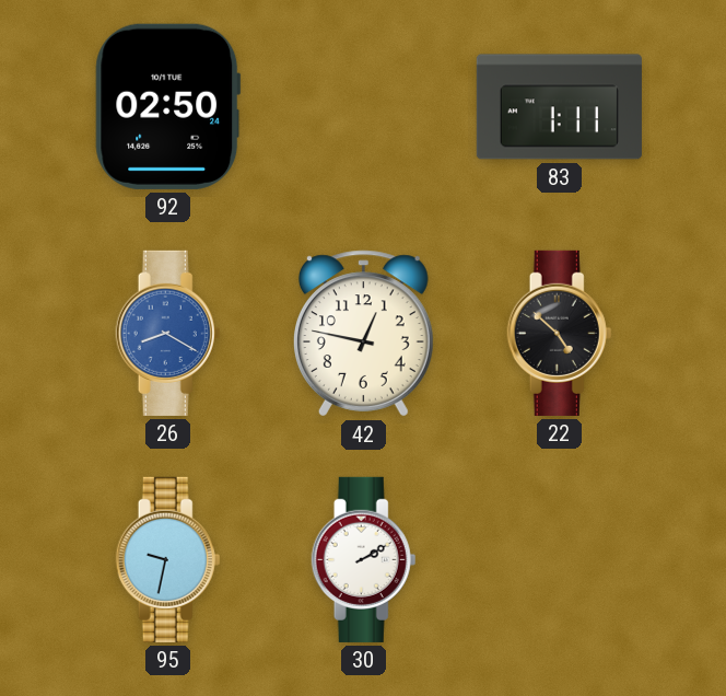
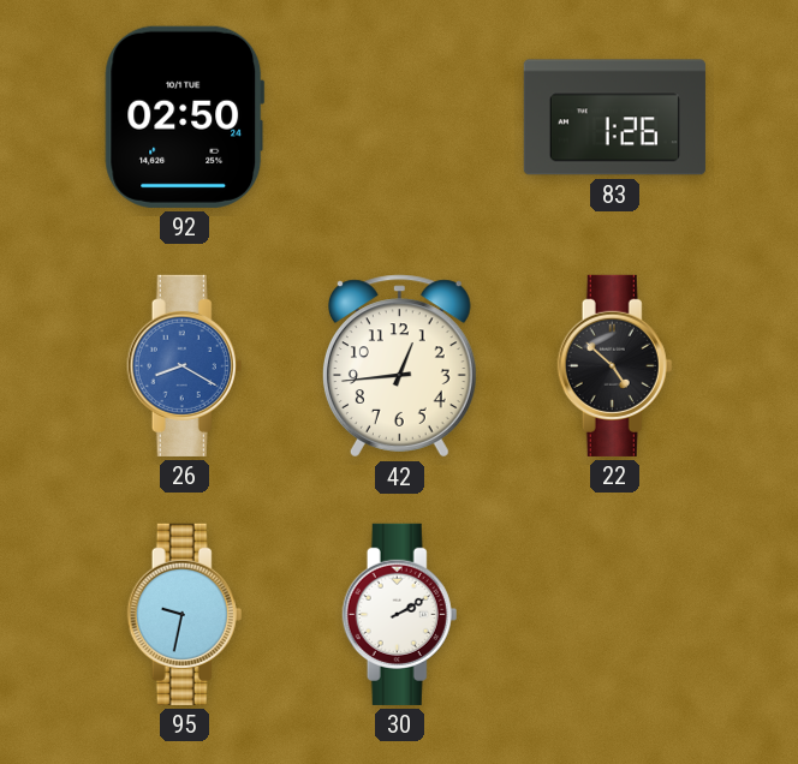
83: 1:11 -> 1:26
42: 12:47 -> 12:44
